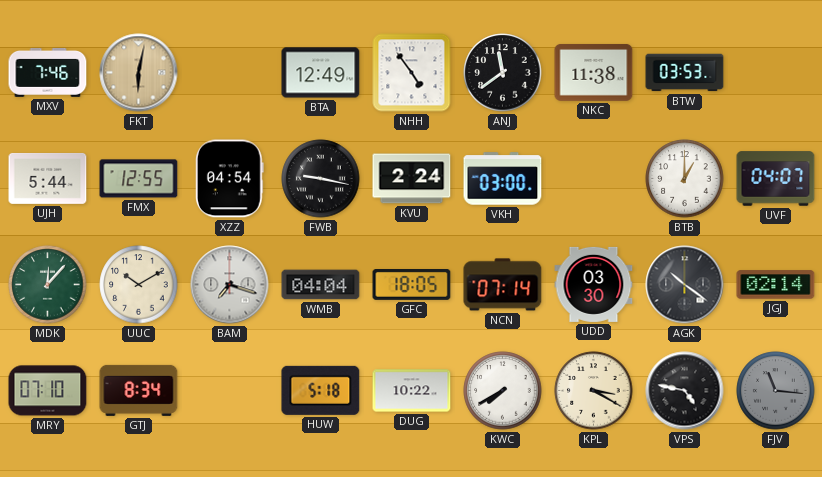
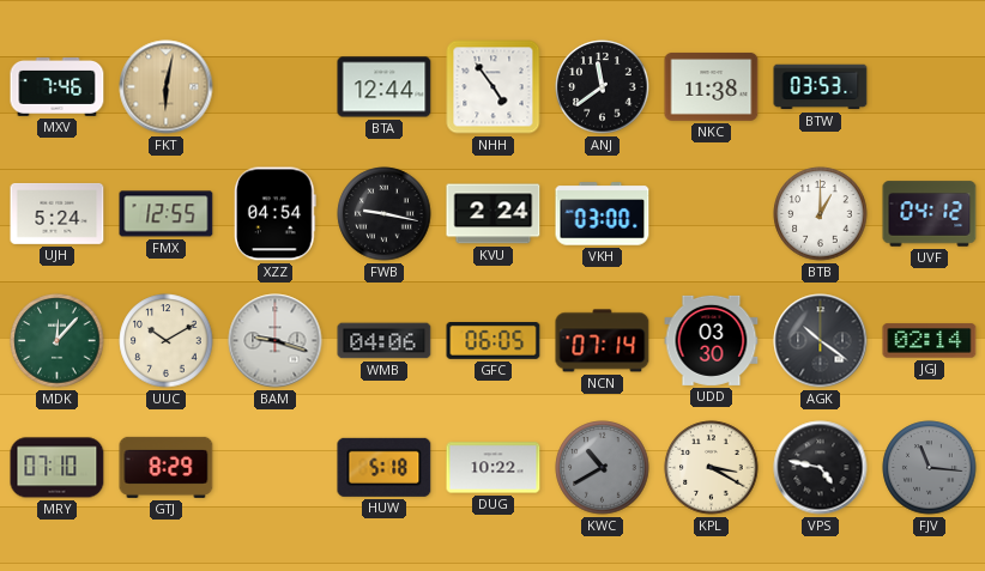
BTA: 12:49 -> 12:44
UJH: 5:44 -> 5:24
UVF: 04:07 -> 04:12
BAM: 7:18 -> 9:18
WMB: 04:04 -> 04:06
GFC: 18:05 -> 06:05
GTJ: 8:34 -> 8:29
KWC: 7:40 -> 10:40
KWC dial: white -> grey
